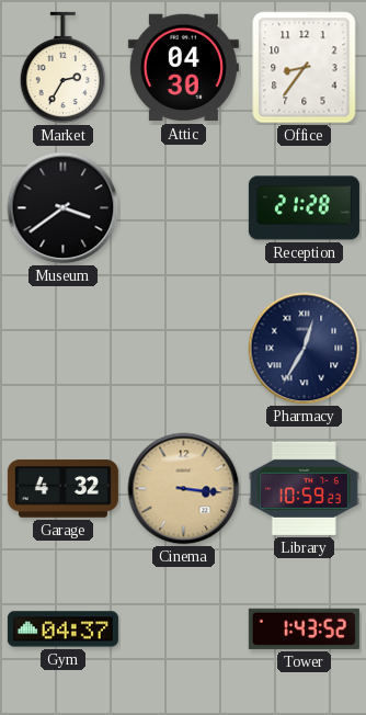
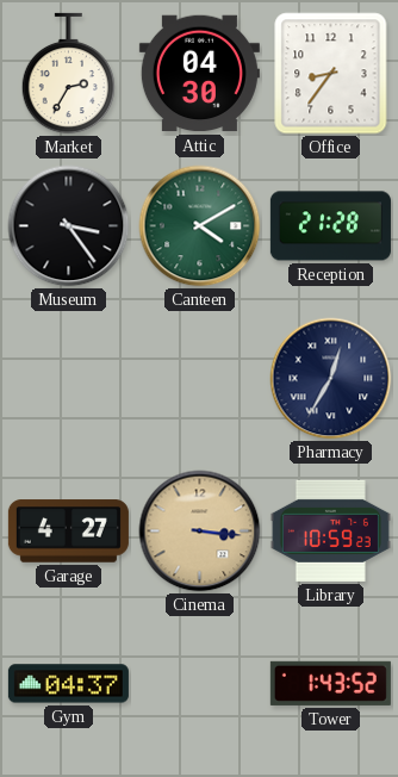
Museum: 3:39 -> 3:24
Canteen: none -> 4:10
Garage: 4:32 -> 4:27
